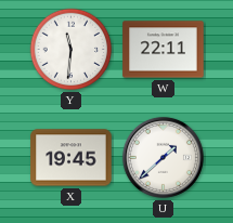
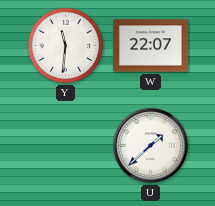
W: 22:11 -> 22:07
X: 19:45 -> none
